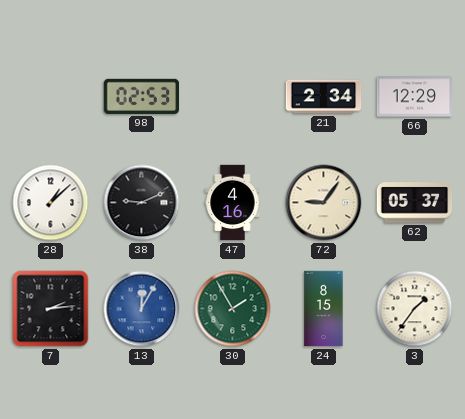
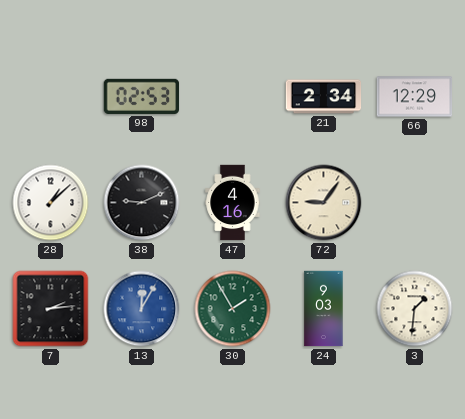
62: 05:37 -> none
24: 8:15 -> 9:03
3: 1:36 -> 1:31
